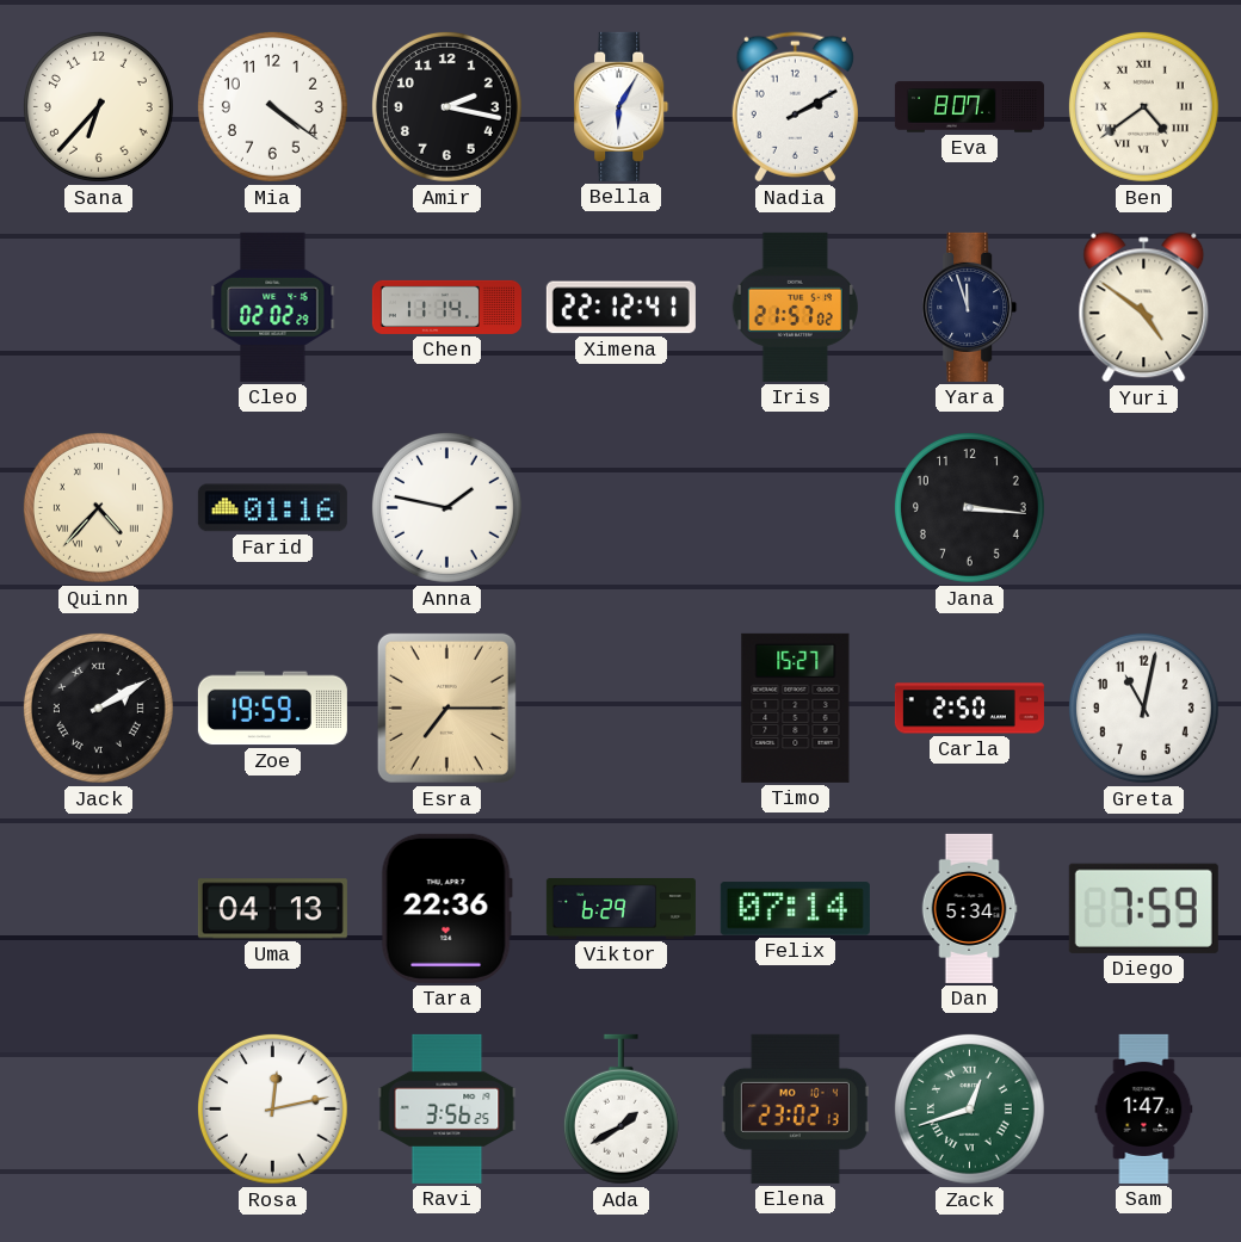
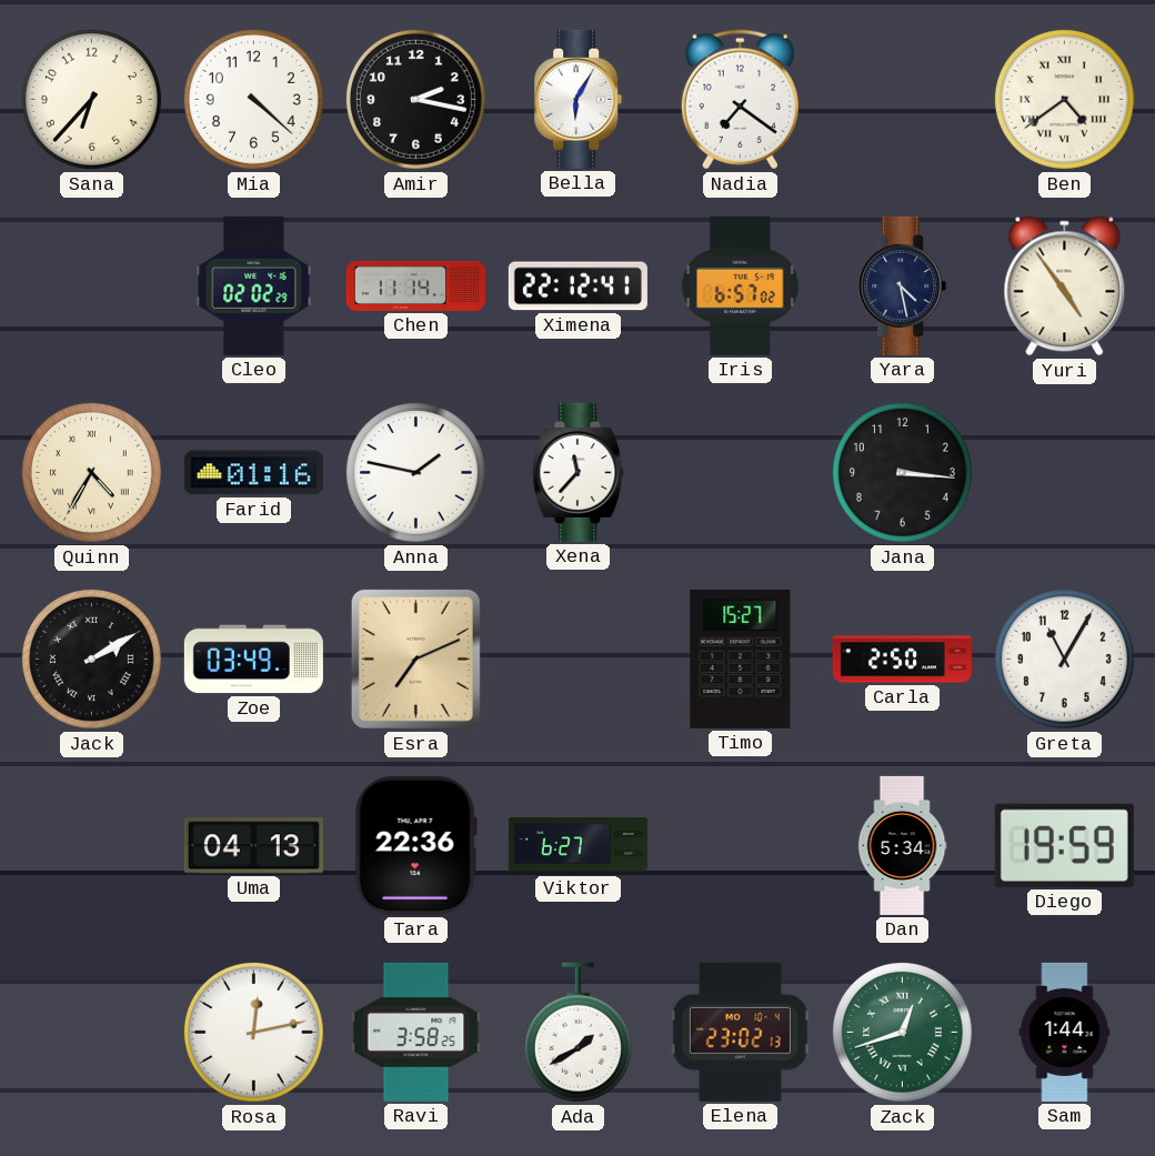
Mia: 4:21 -> 4:22
Nadia: 2:10 -> 7:21
Eva: 8:07 -> none
Iris: 21:57 -> 6:57
Yara: 11:57 -> 4:28
Yuri: 4:51 -> 4:54
Quinn: 4:37 -> 4:35
Xena: none -> 11:37
Zoe: 19:59 -> 03:49
Esra: 7:15 -> 7:11
Greta: 11:02 -> 11:05
Viktor: 6:29 -> 6:27
Felix: 07:14 -> none
Diego: 7:59 -> 19:59
Ravi: 3:56 -> 3:58
Sam: 1:47 -> 1:44
